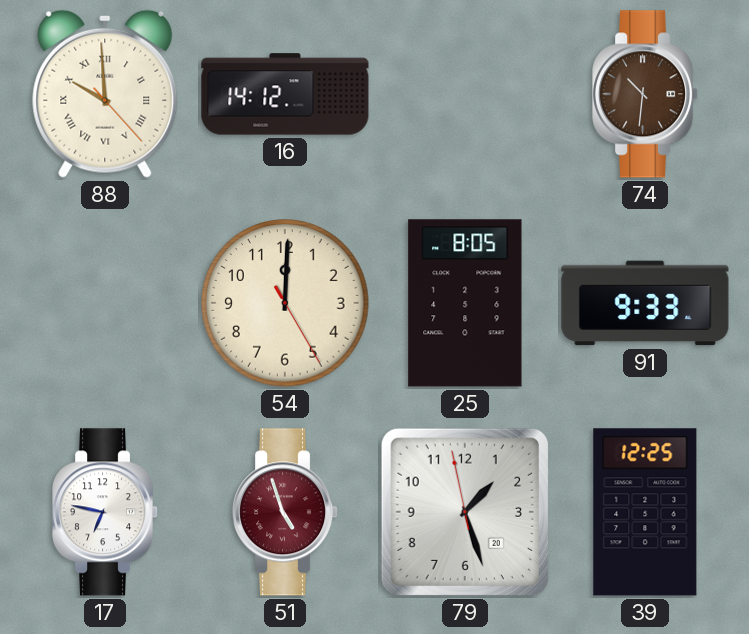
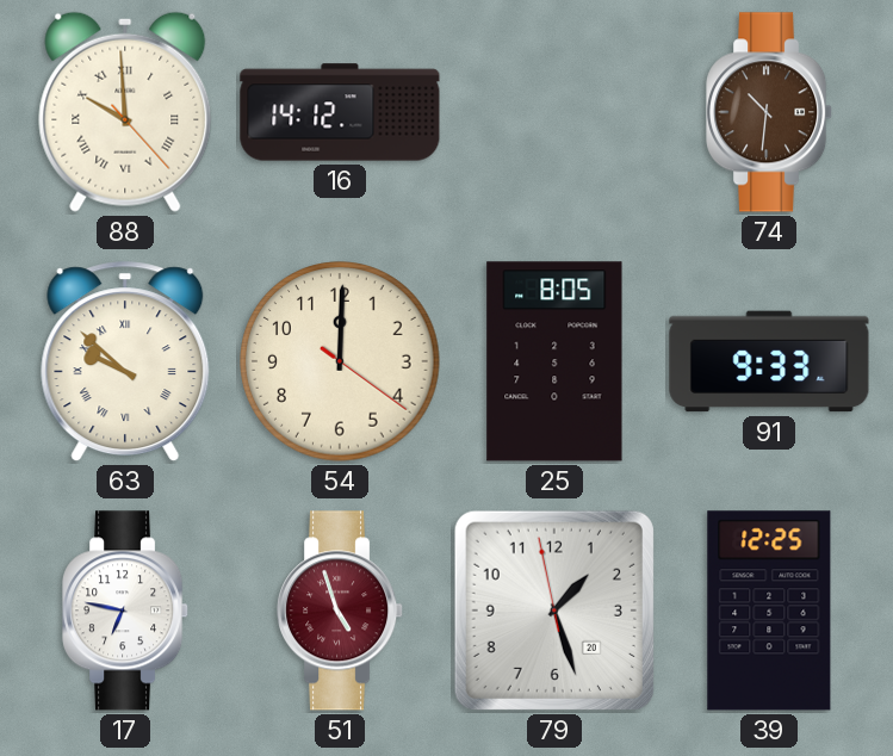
63: none -> 9:52
54: 12:00:25 -> 12:00:21
